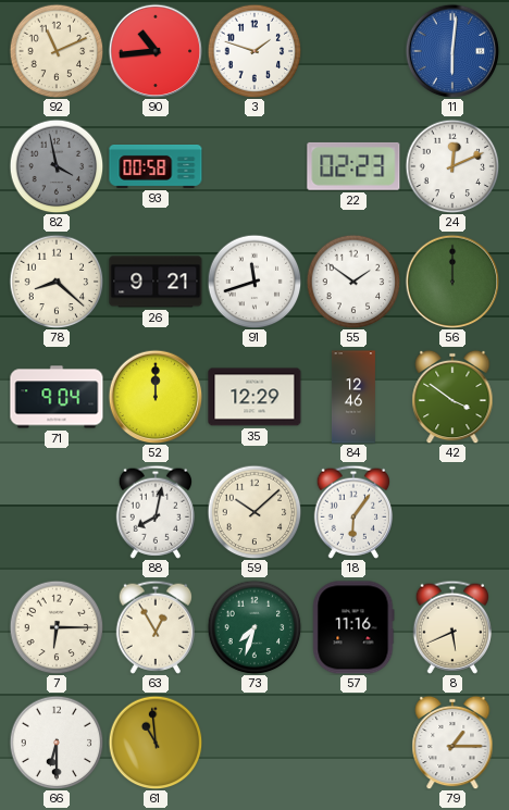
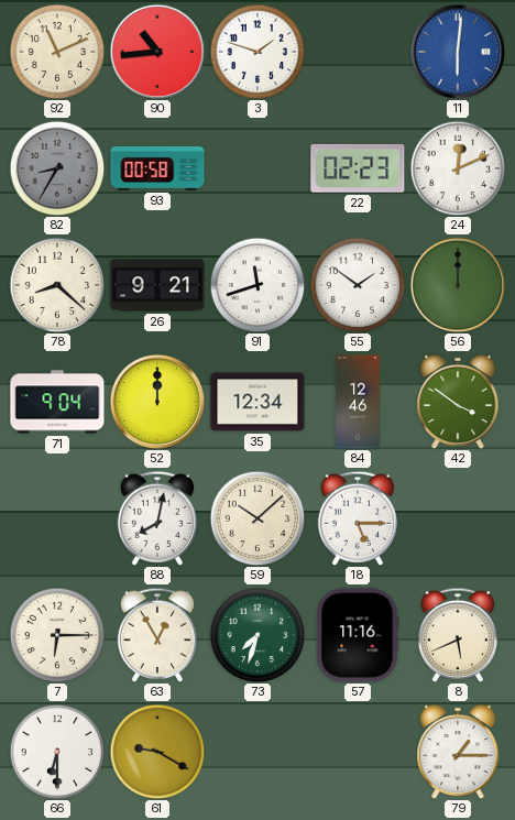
82: 3:58 -> 8:35
35: 12:29 -> 12:34
18: 6:06 -> 5:15
61: 10:59 -> 9:20
